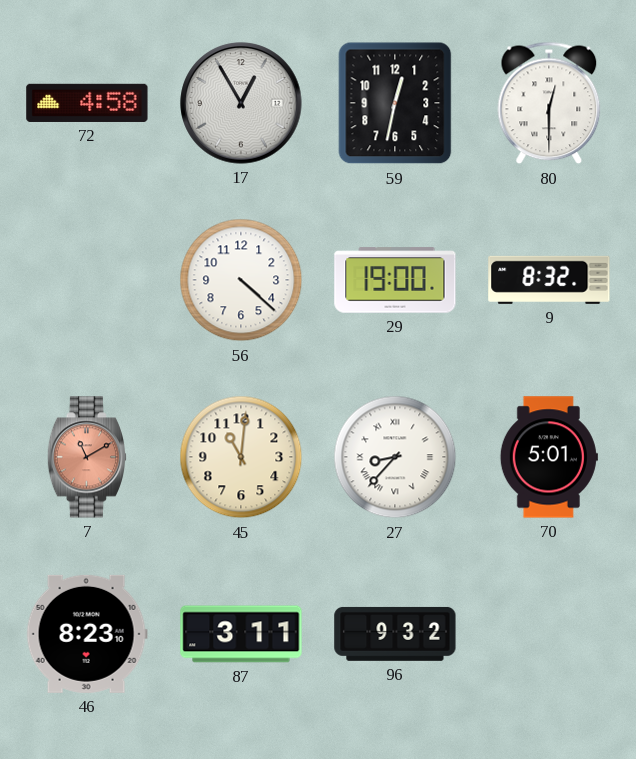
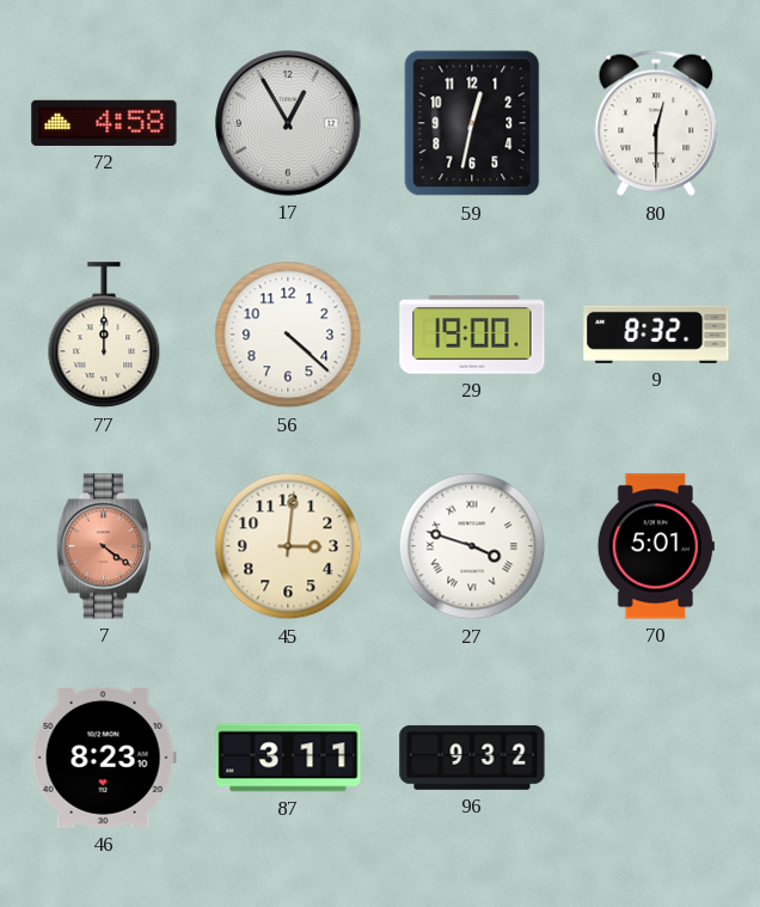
77: none -> 12:00
7: 11:10 -> 4:21
45: 11:01 -> 3:01
27: 8:37 -> 3:48
